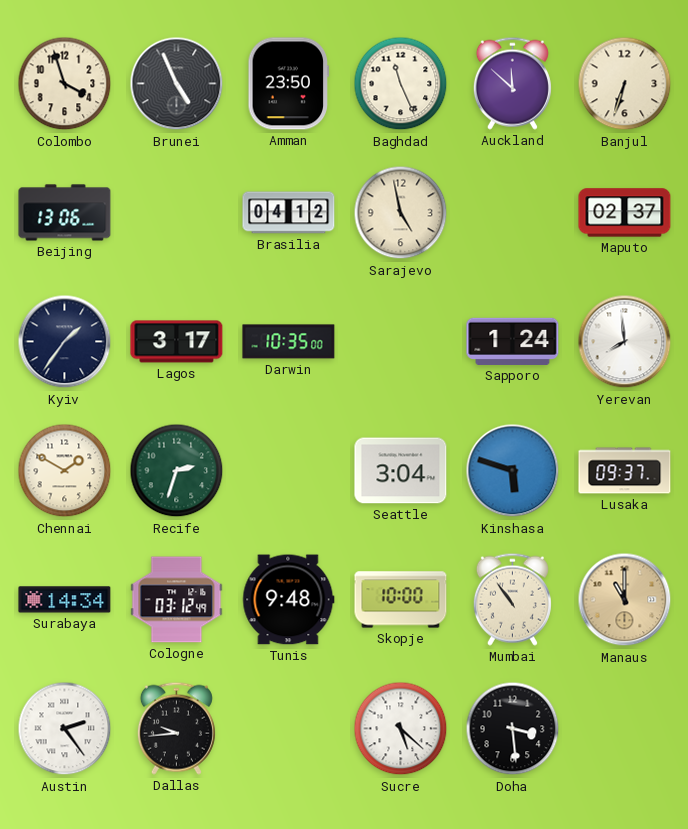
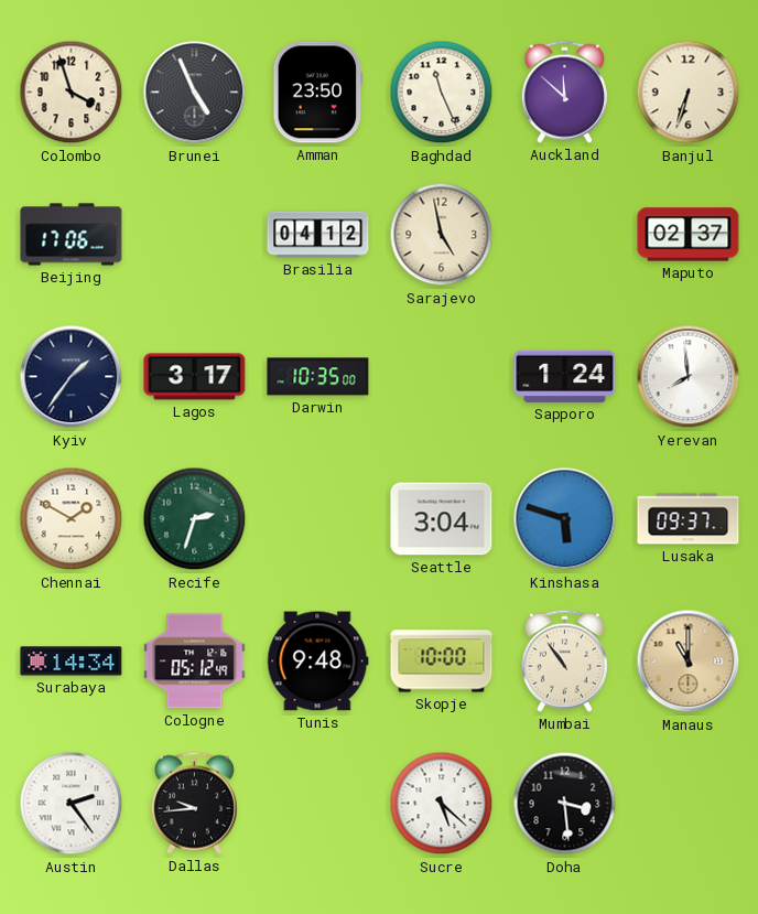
Beijing: 13:06 -> 17:06
Cologne: 03:12 -> 05:12
